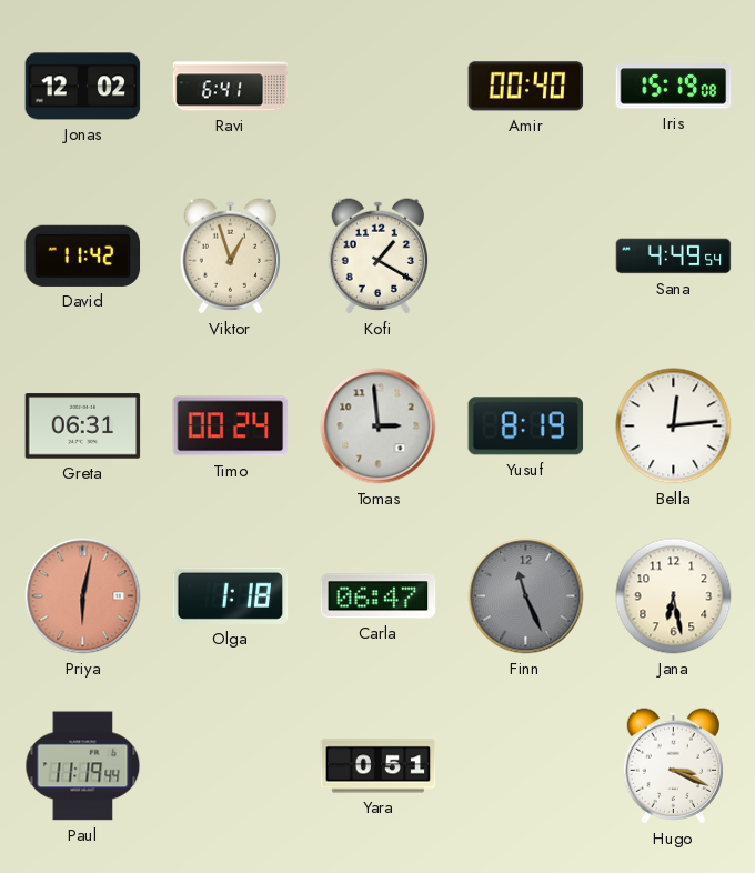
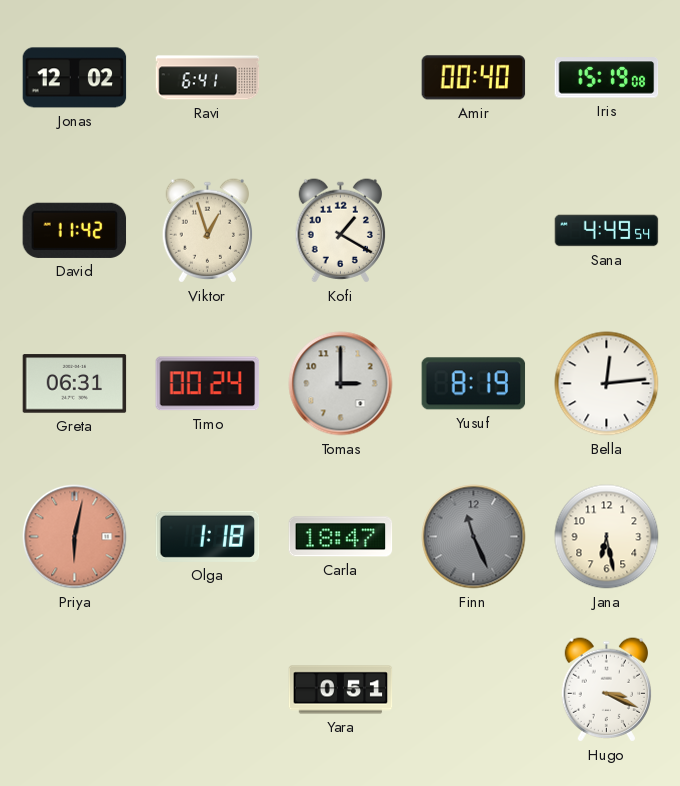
Tomas: 2:59 -> 3:00
Carla: 06:47 -> 18:47
Paul: 11:19 -> none
